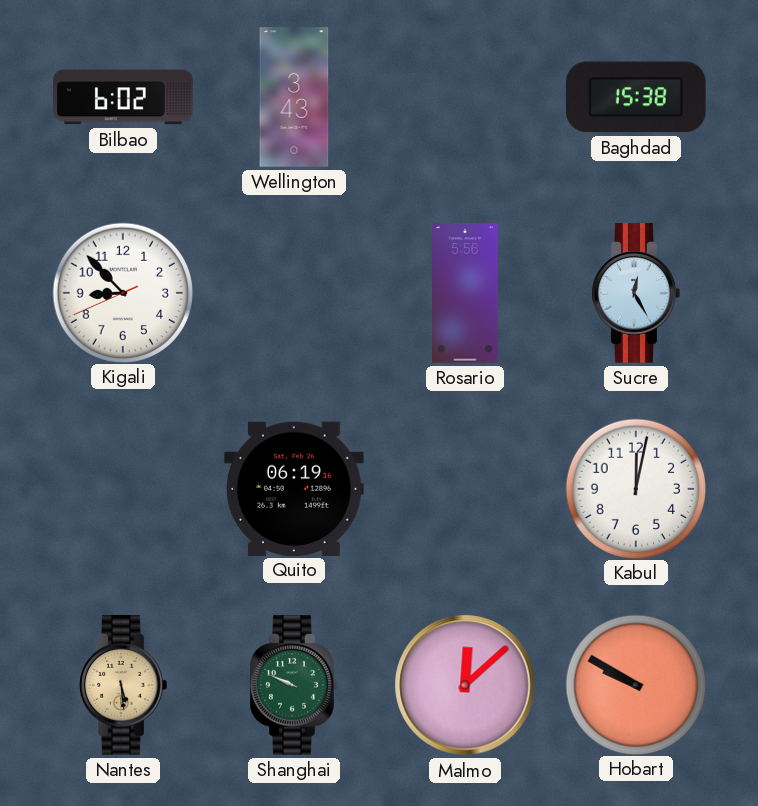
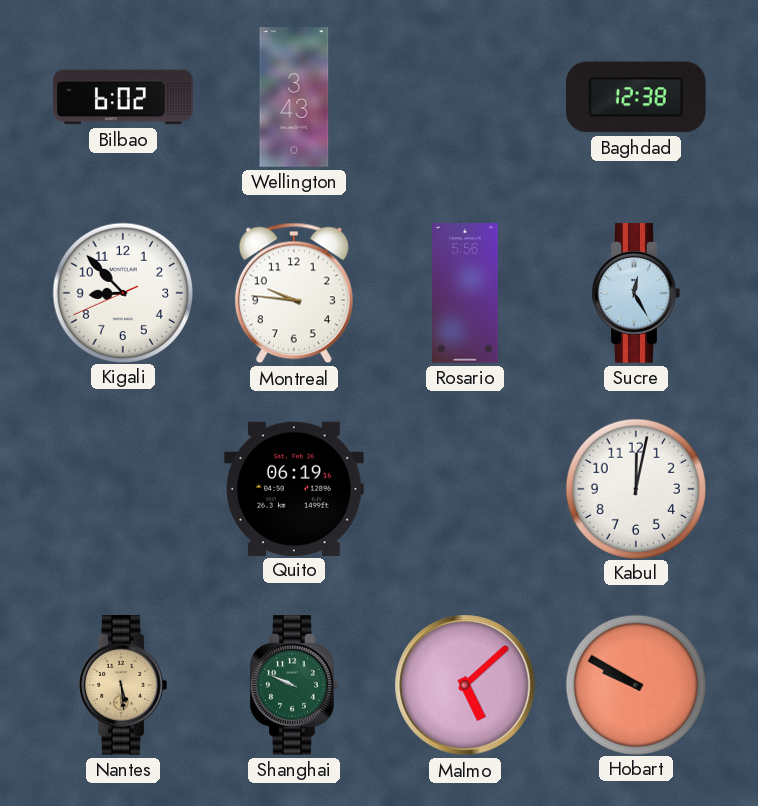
Baghdad: 15:38 -> 12:38
Montreal: none -> 9:46
Malmo: 12:08 -> 5:08
